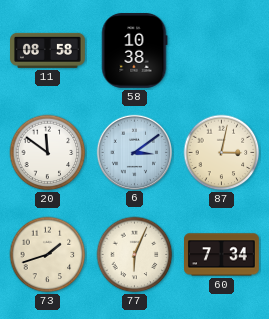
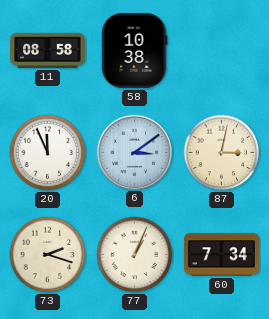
20: 11:51 -> 11:56
73: 1:42 -> 2:18
77: 6:04 -> 1:04
